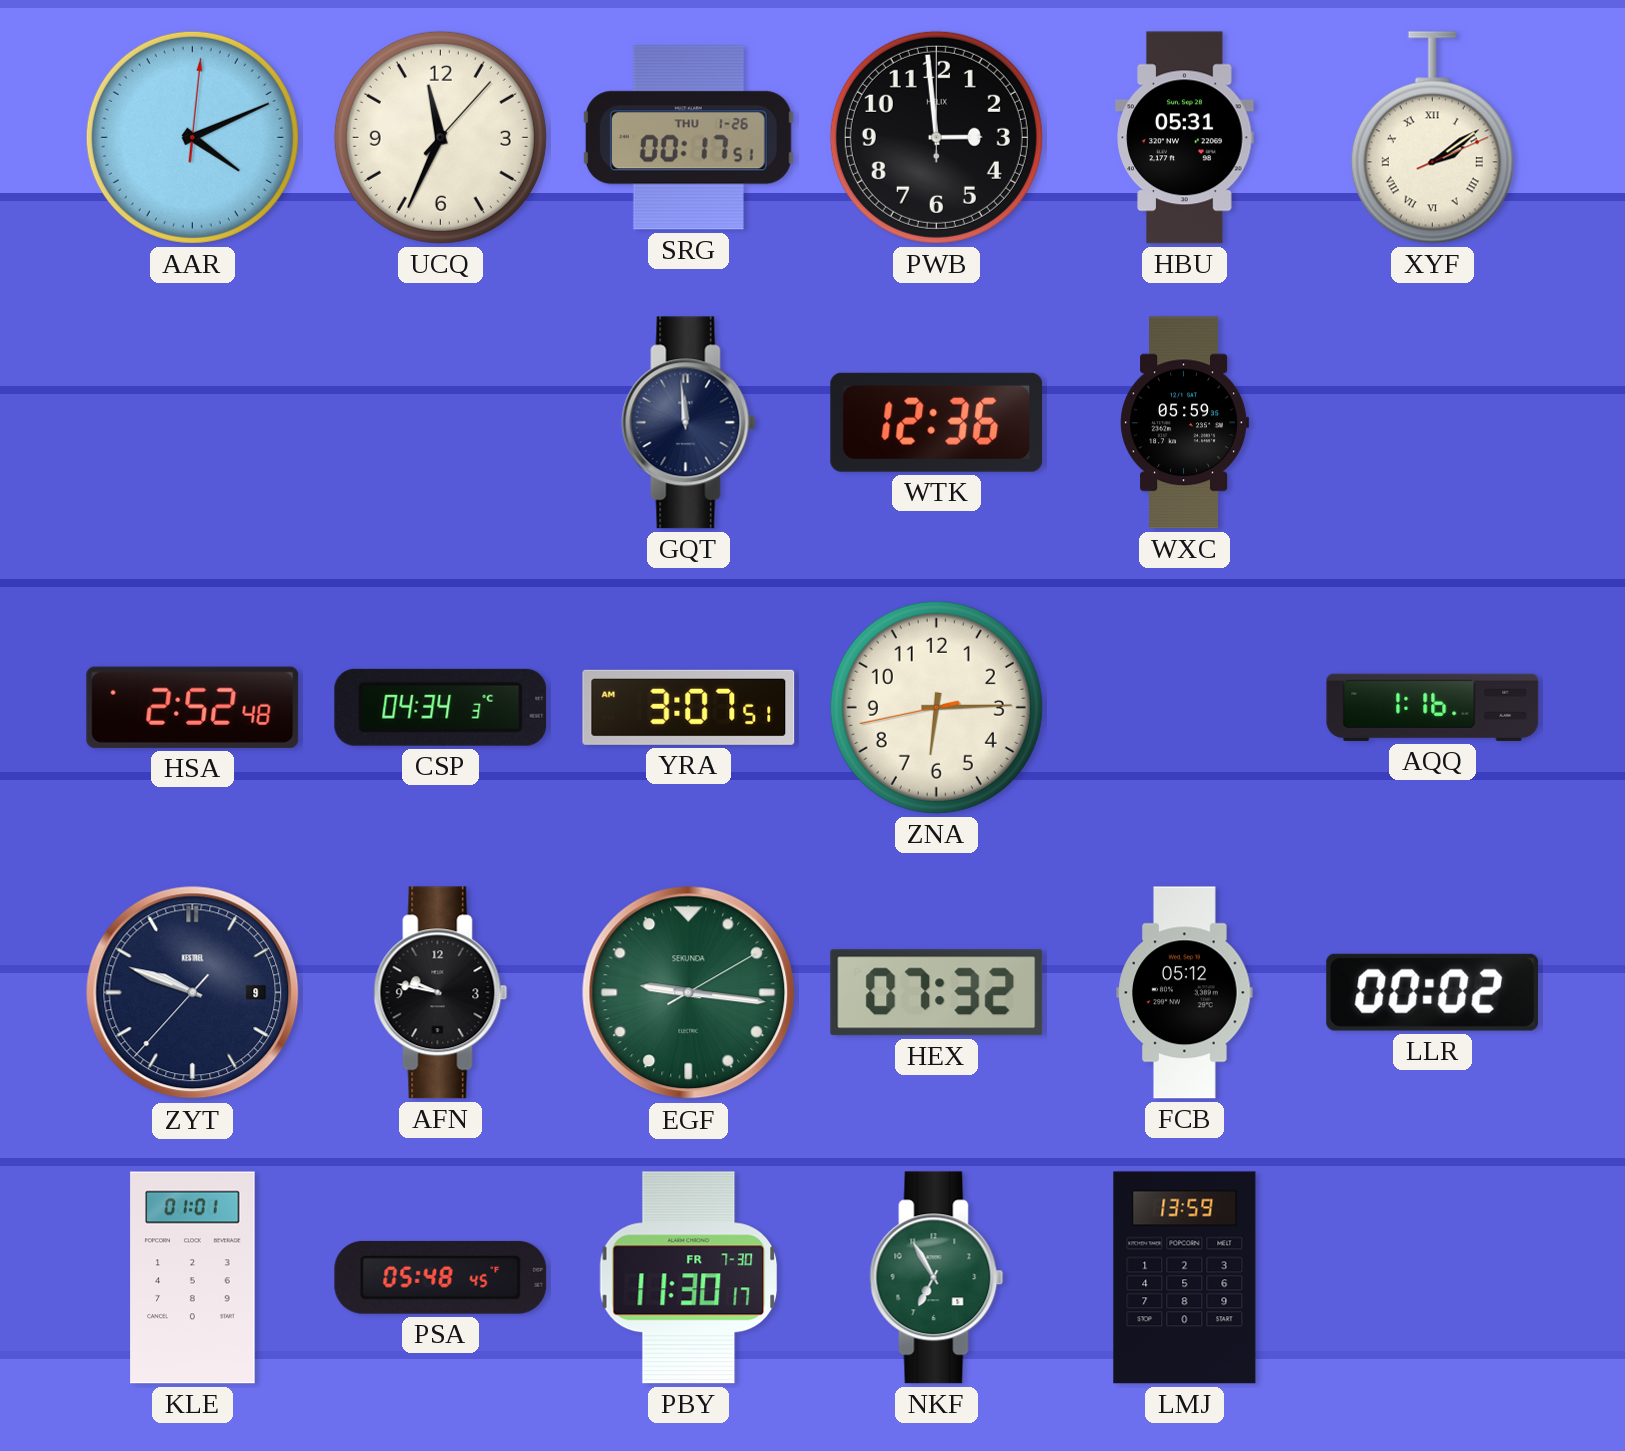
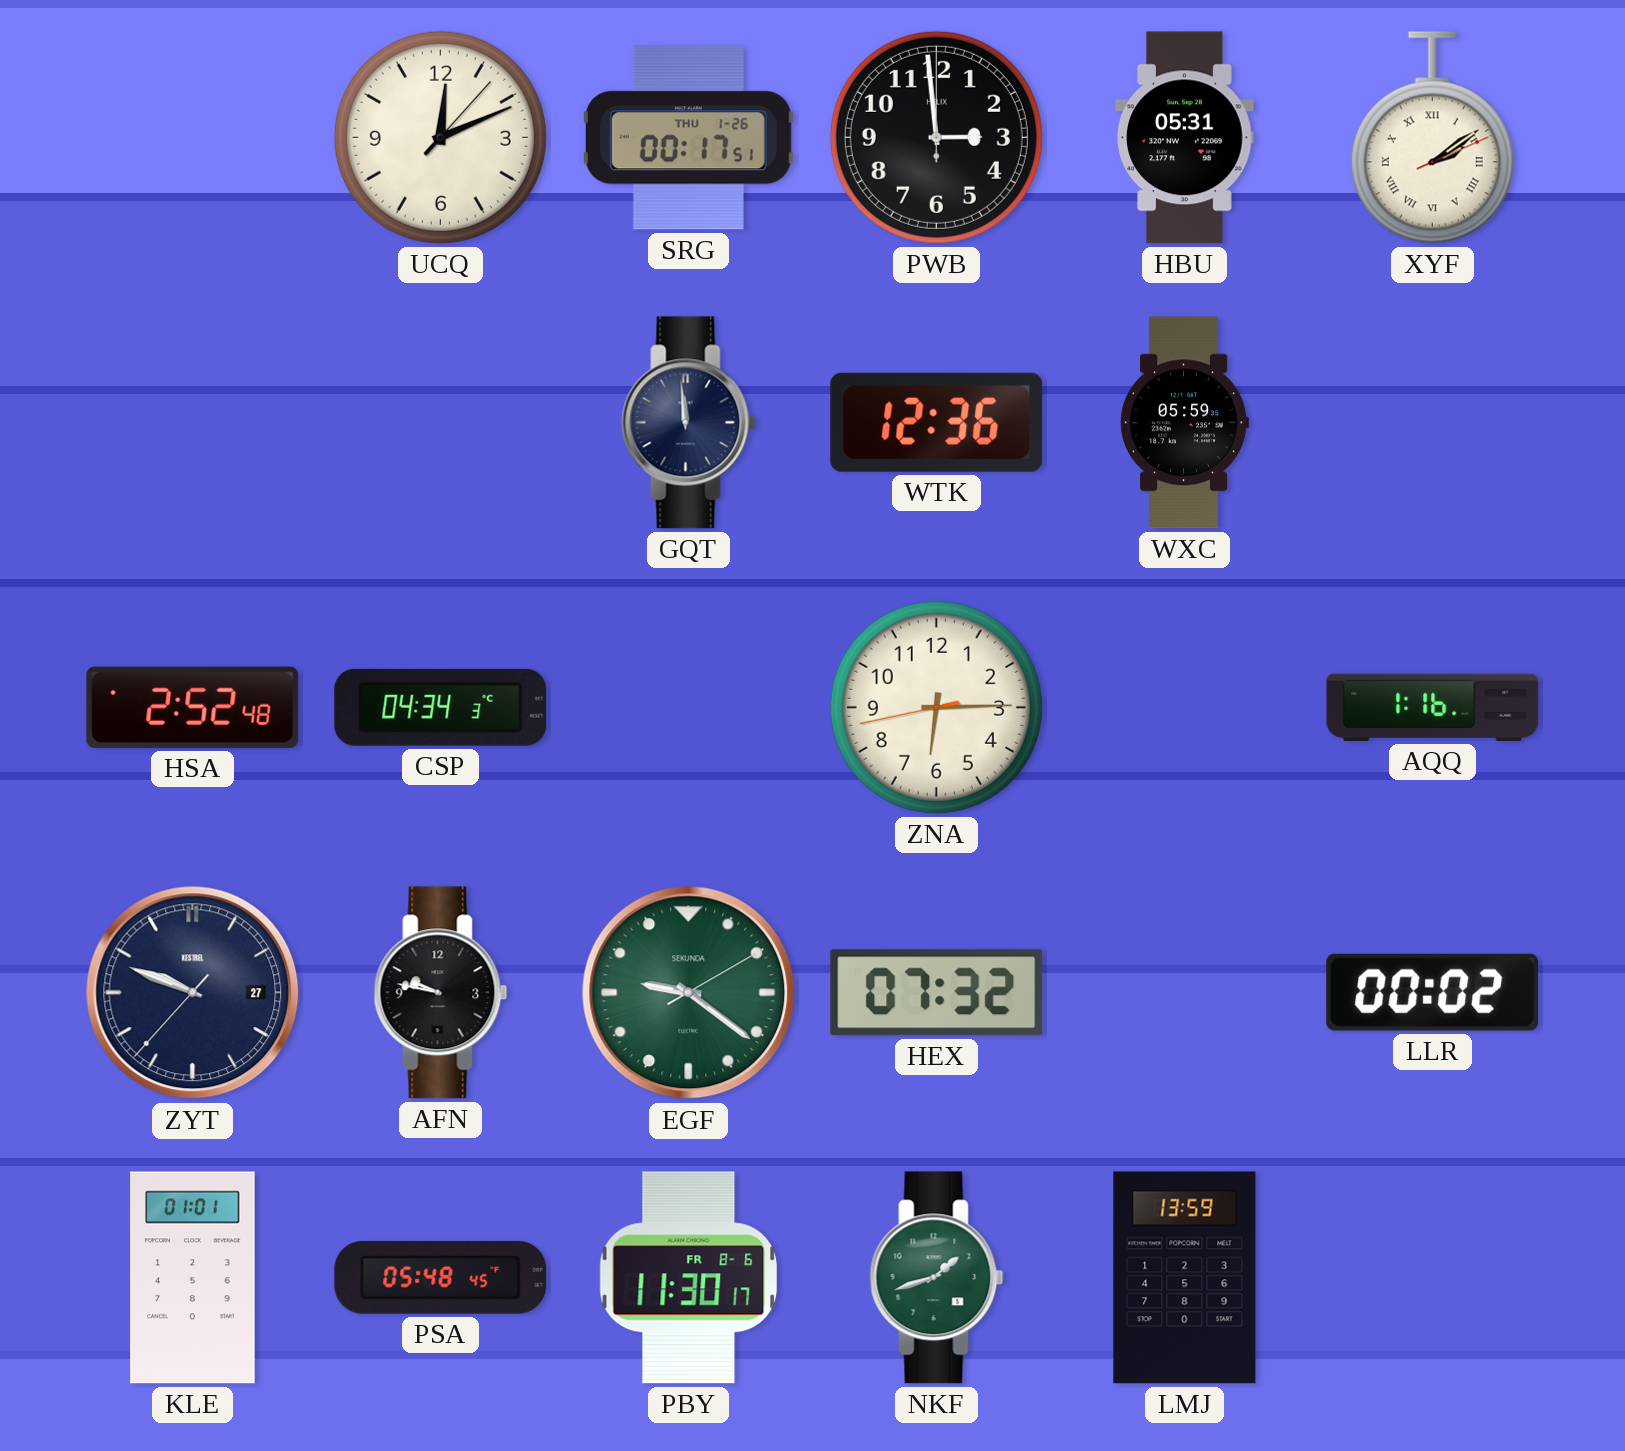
AAR: 4:11 -> none
UCQ: 11:34 -> 12:11
YRA: 3:07 -> none
ZYT date: 9 -> 27
EGF: 9:16 -> 9:21
FCB: 05:12 -> none
PBY date: FR 7-30 -> FR 8-6
NKF: 6:55 -> 1:42
